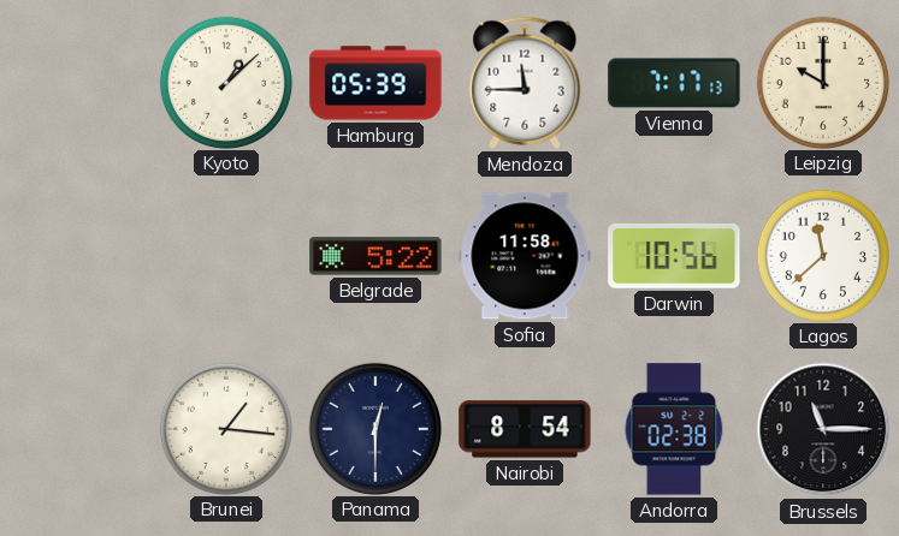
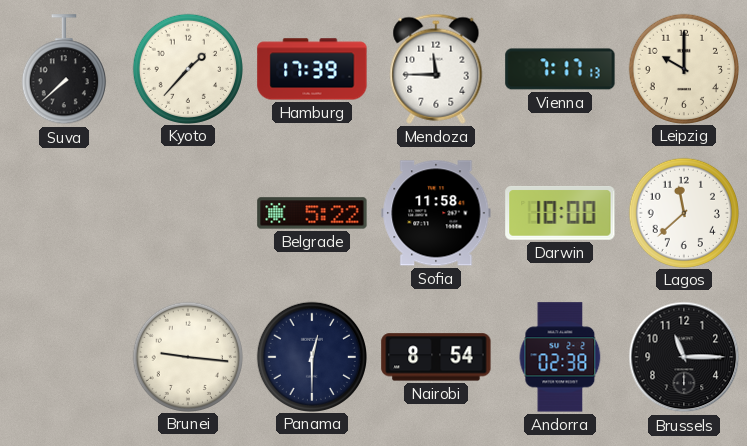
Suva: none -> 7:38
Kyoto: 1:08 -> 1:37
Hamburg: 05:39 -> 17:39
Darwin: 10:56 -> 10:00
Brunei: 1:16 -> 9:16
